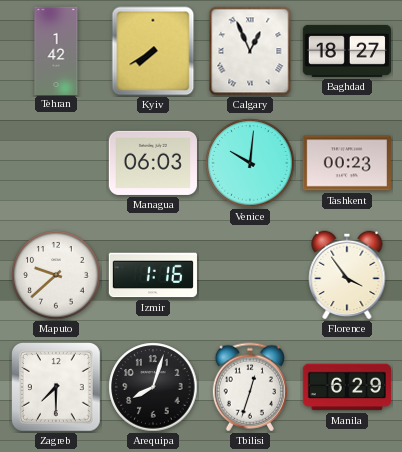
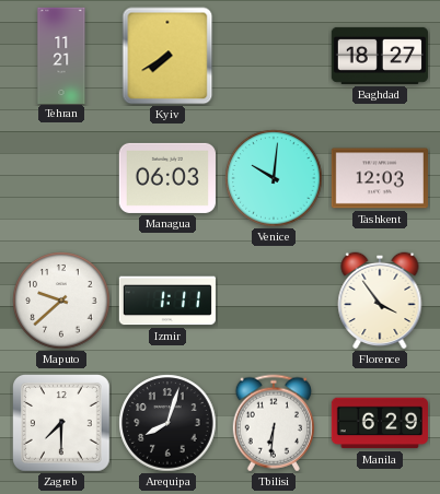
Tehran: 1:42 -> 11:21
Calgary: 12:56 -> none
Tashkent: 00:23 -> 12:03
Izmir: 1:16 -> 1:11
Tbilisi: 12:33 -> 6:31
